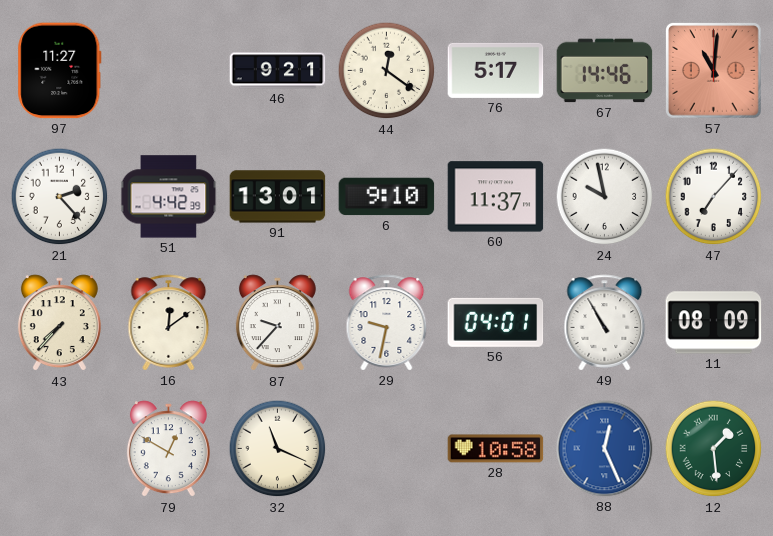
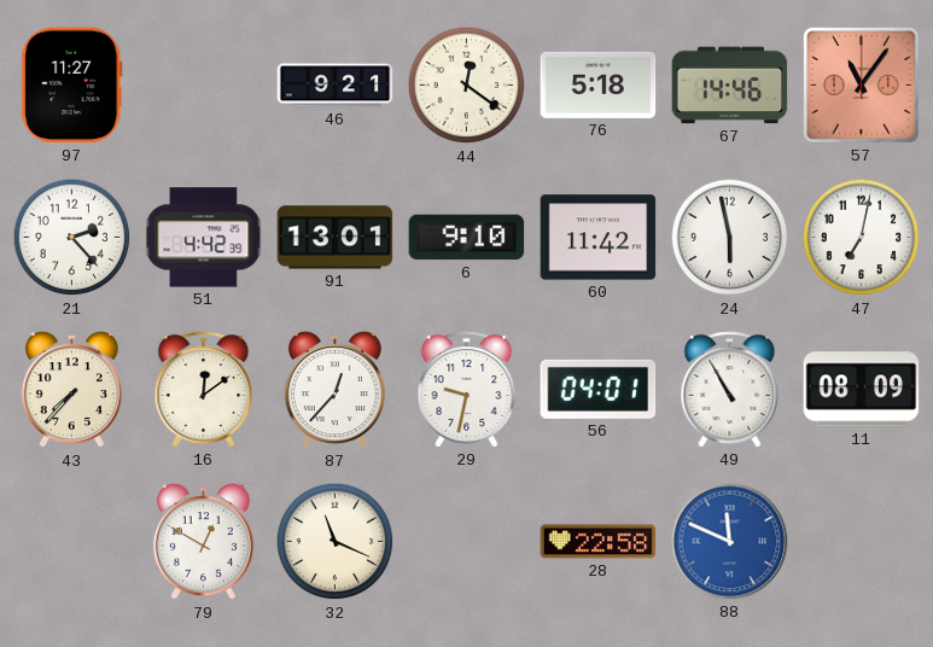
76: 5:17 -> 5:18
57: 11:01 -> 11:06
60: 11:37 -> 11:42
24: 9:58 -> 5:58
47: 7:07 -> 7:02
87: 9:37 -> 12:37
28: 10:58 -> 22:58
88: 12:26 -> 11:49
12: 1:29 -> none
